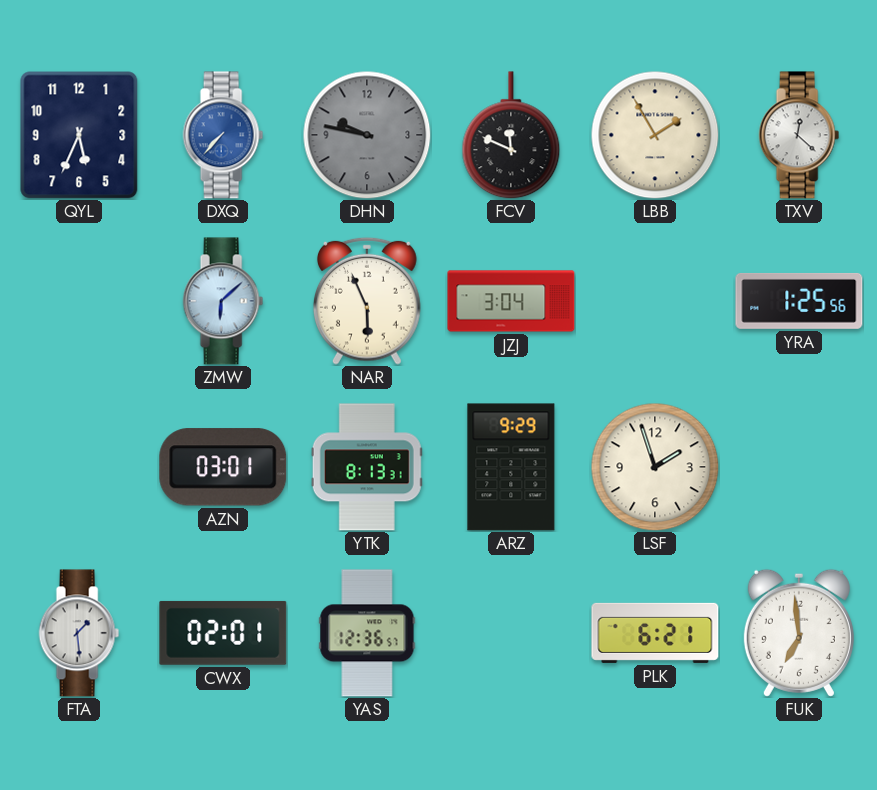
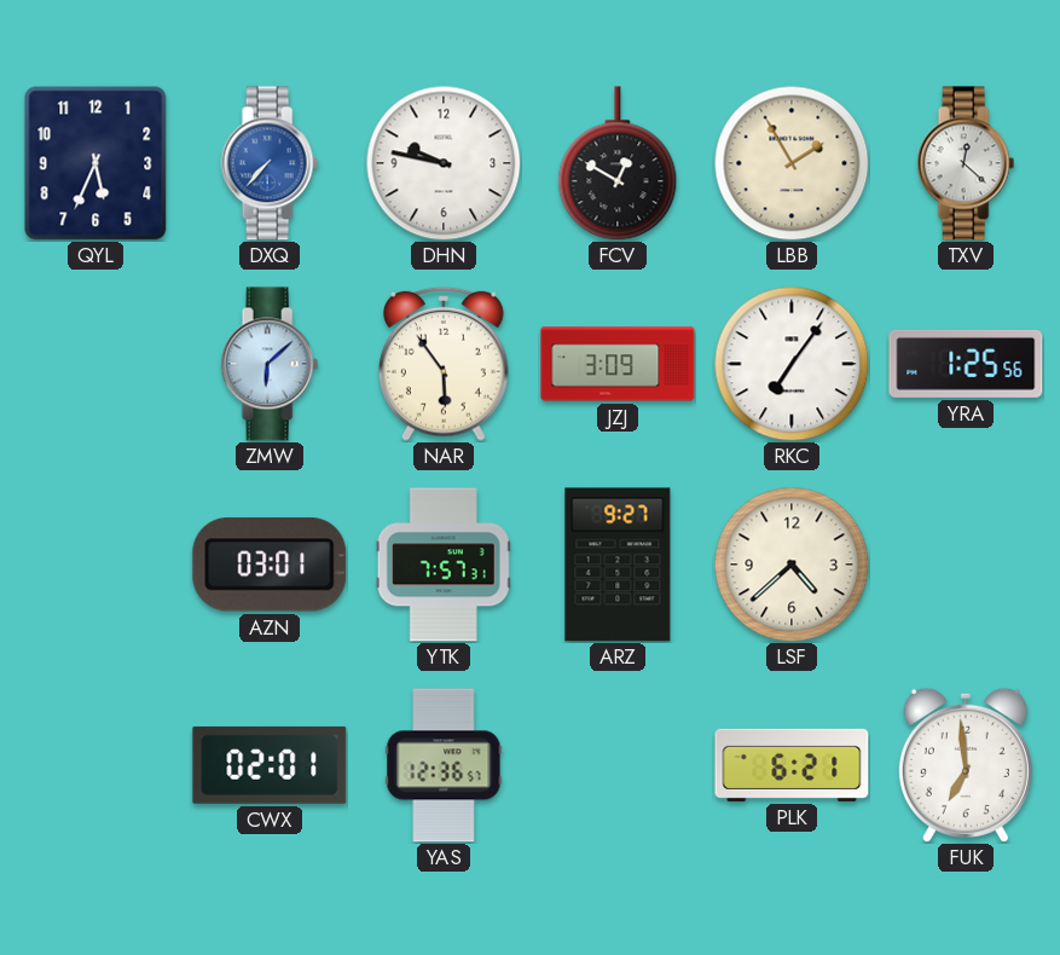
DHN dial: grey -> white
FCV: 11:49 -> 12:50
NAR: 5:56 -> 5:54
JZJ: 3:04 -> 3:09
RKC: none -> 7:06
YTK: 8:13 -> 7:57
ARZ: 9:29 -> 9:27
LSF: 1:57 -> 4:38
FTA: 1:29 -> none
